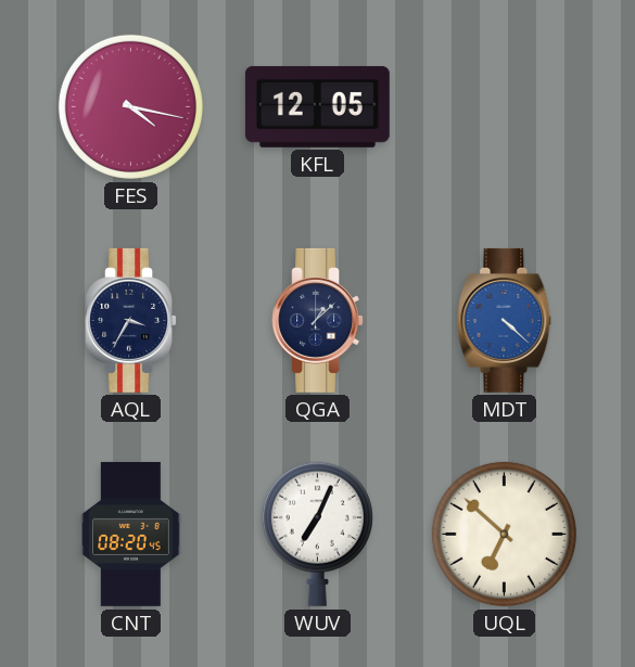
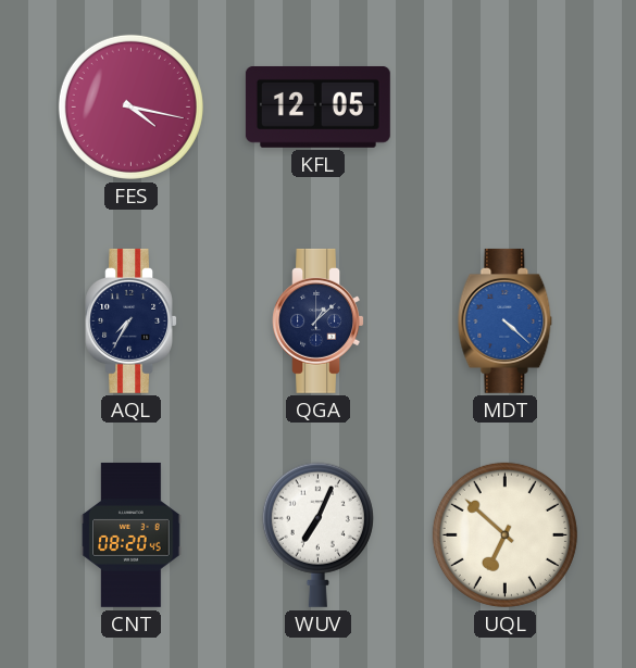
AQL: 3:35 -> 7:35
